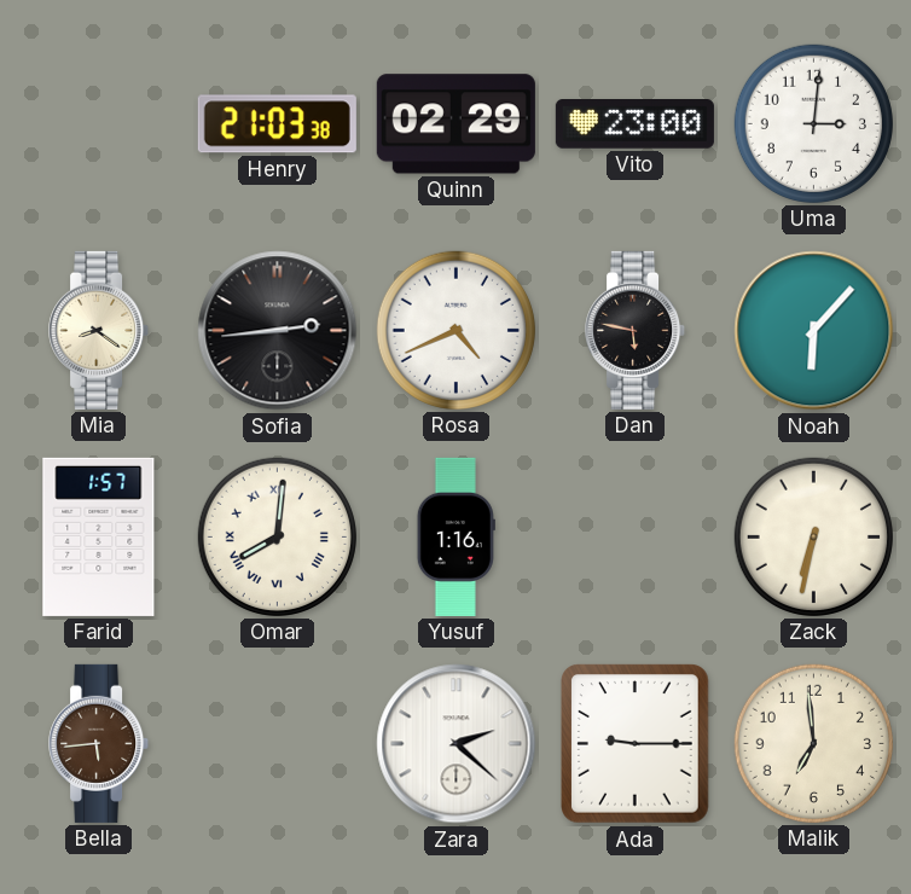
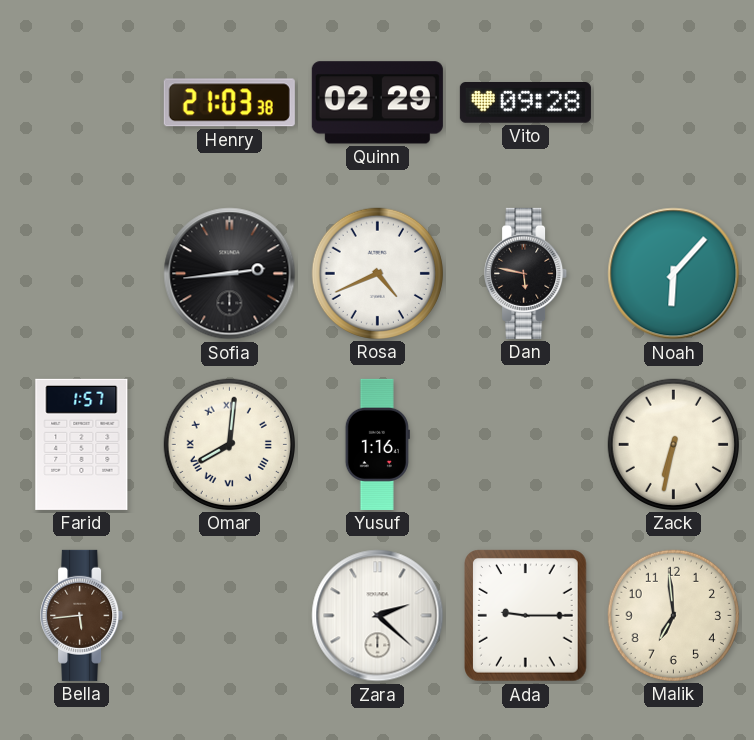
Vito: 23:00 -> 09:28
Uma: 3:01 -> none
Mia: 8:21 -> none
